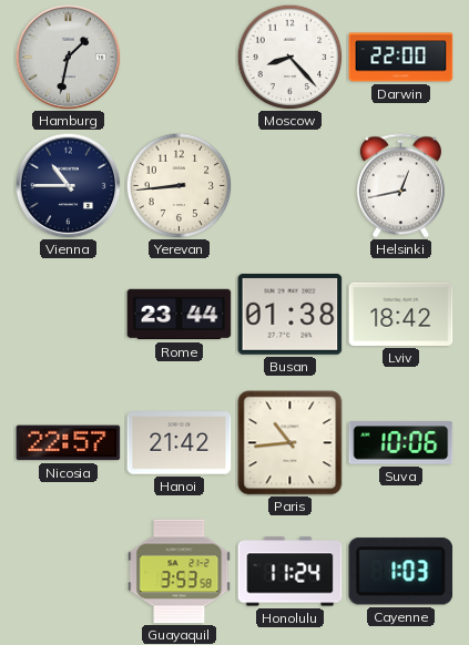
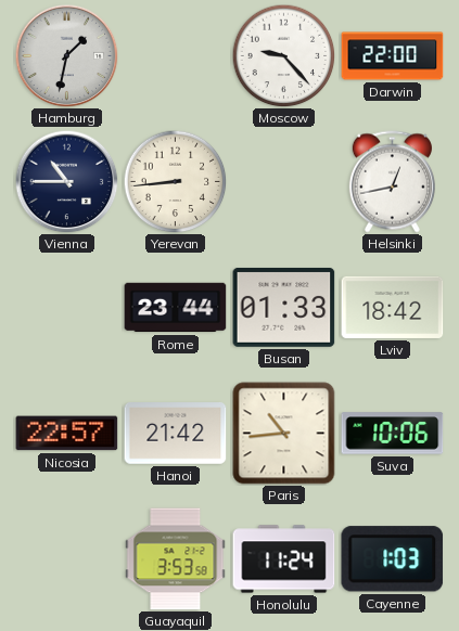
Moscow: 8:23 -> 9:23
Busan: 01:38 -> 01:33
